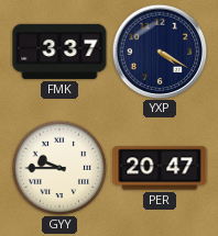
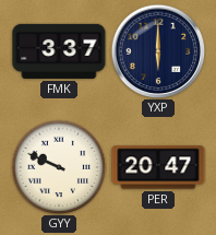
YXP: 4:20 -> 6:00
GYY: 9:45 -> 9:49
